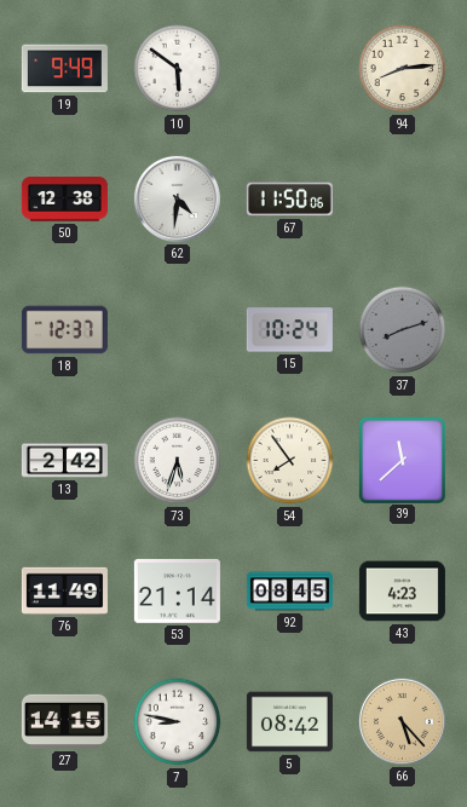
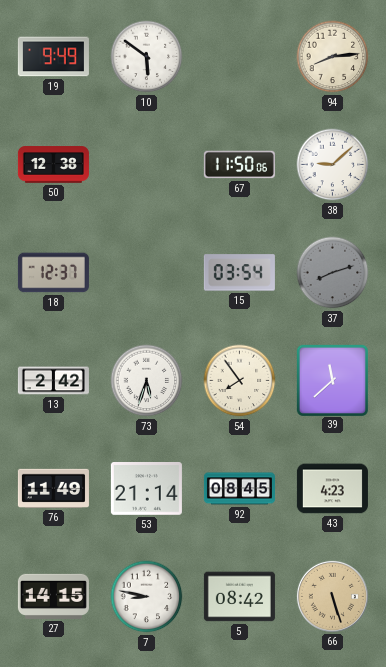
62: 4:31 -> none
38: none -> 9:08
15: 10:24 -> 03:54
66: 5:23 -> 5:27
